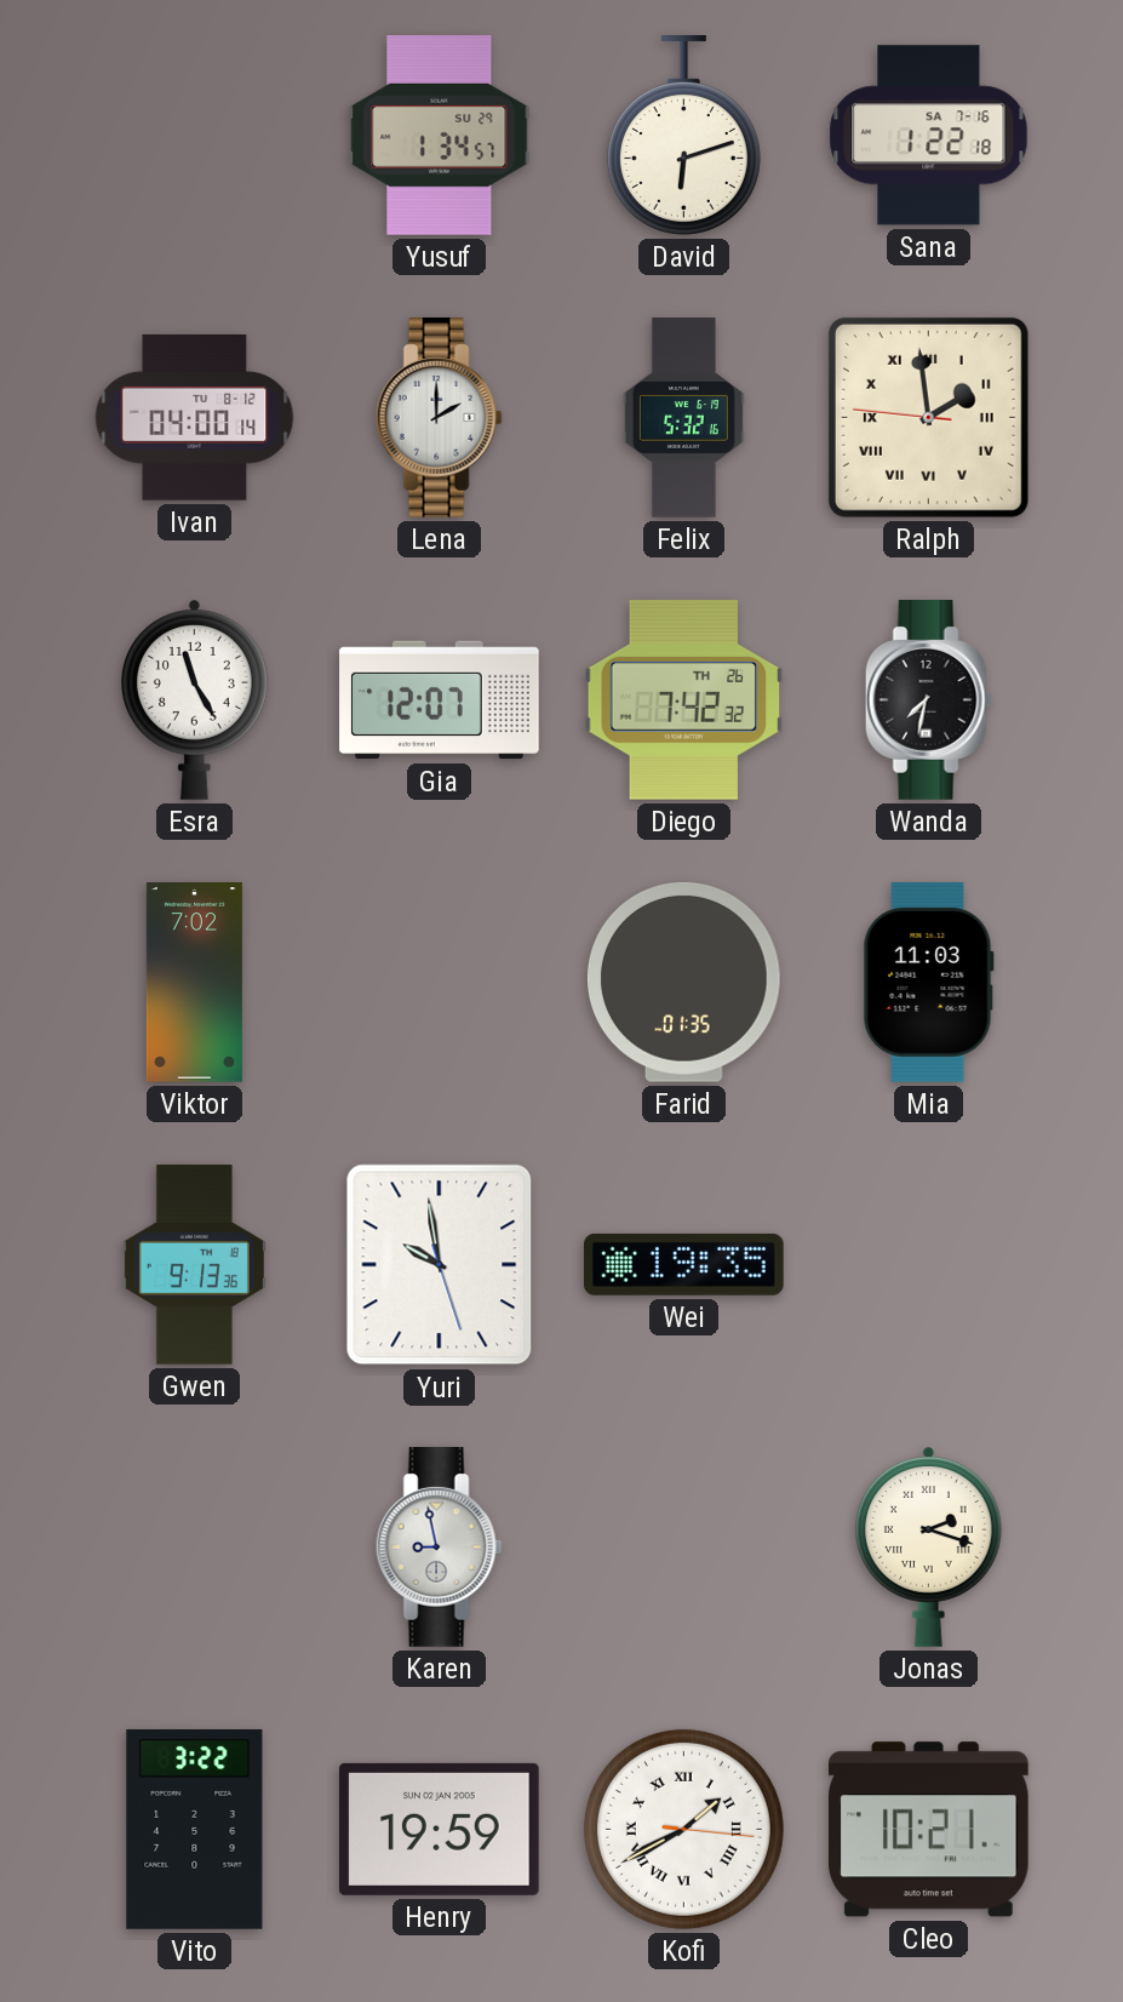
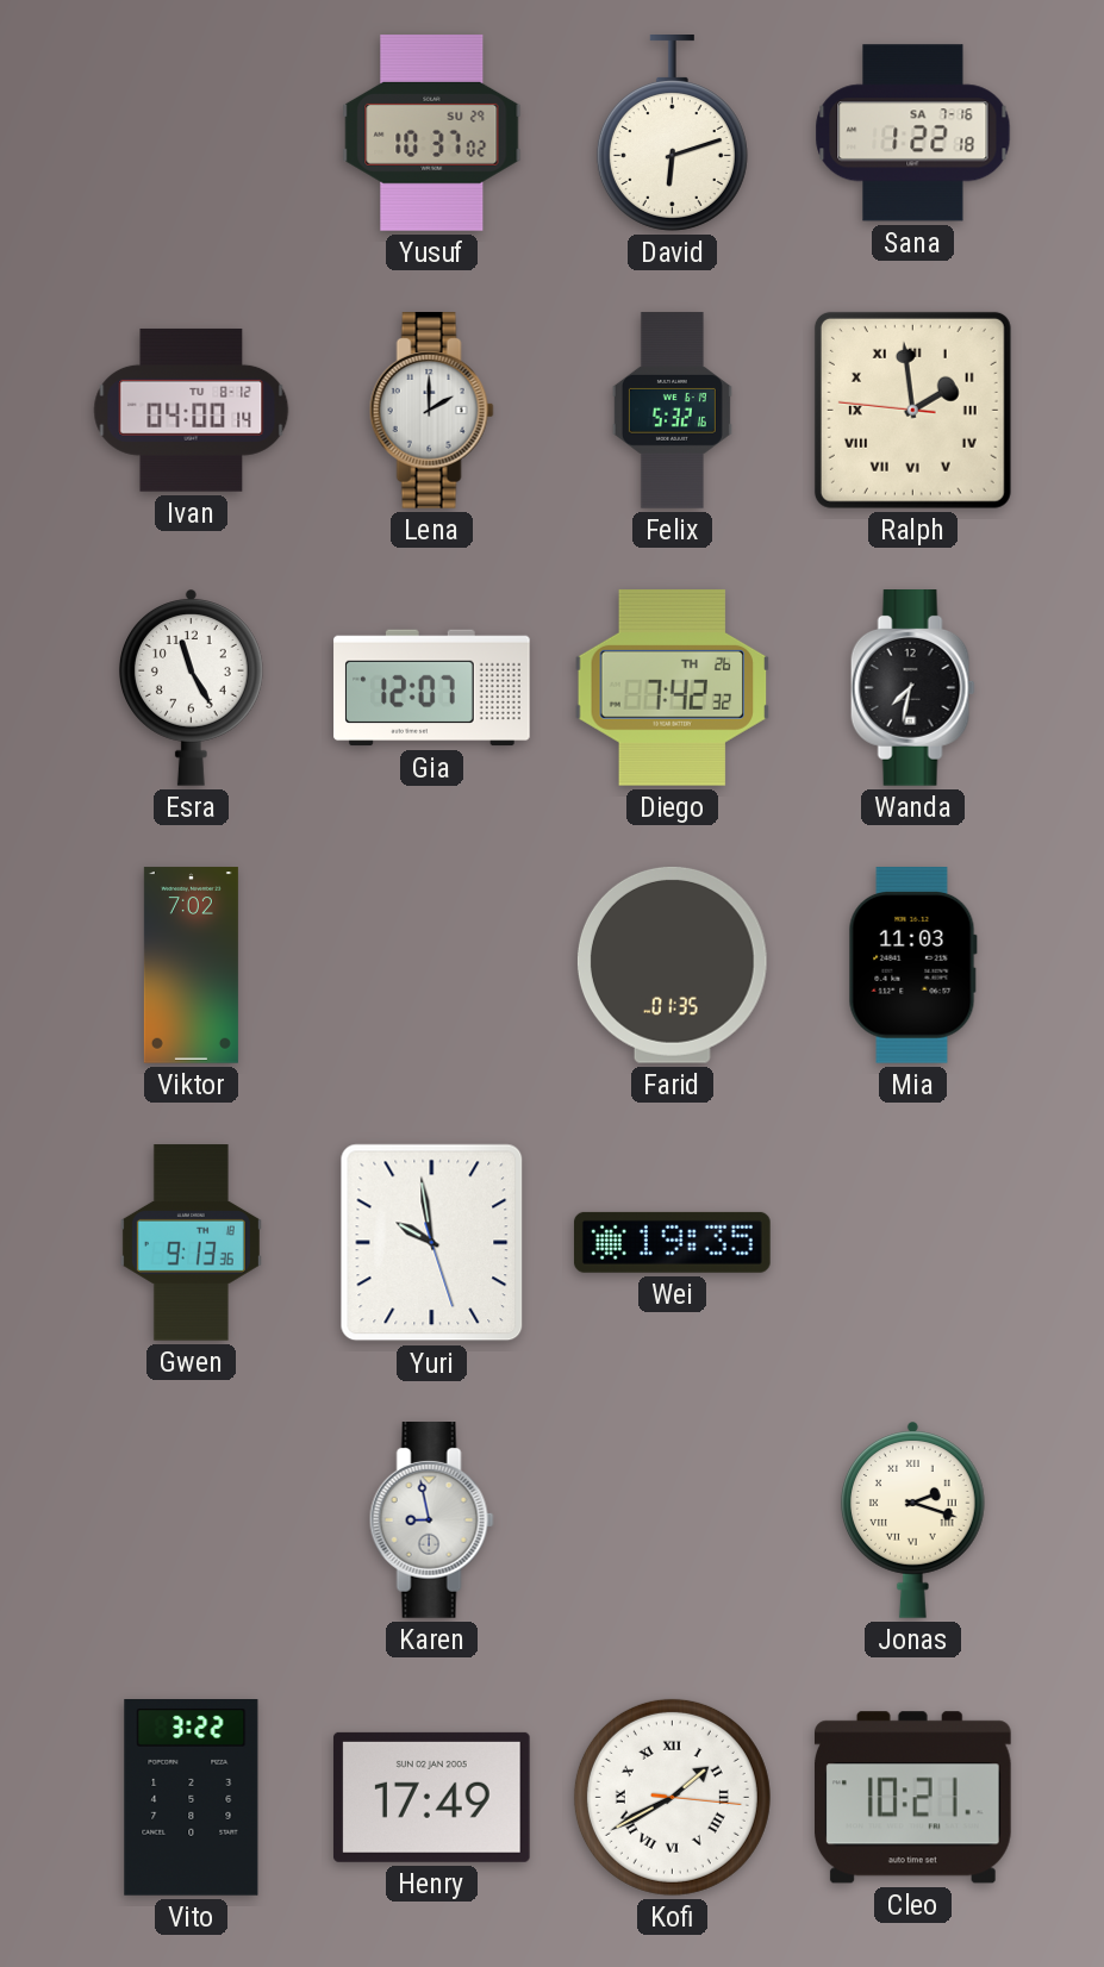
Yusuf: 1:34 -> 10:37
Henry: 19:59 -> 17:49
